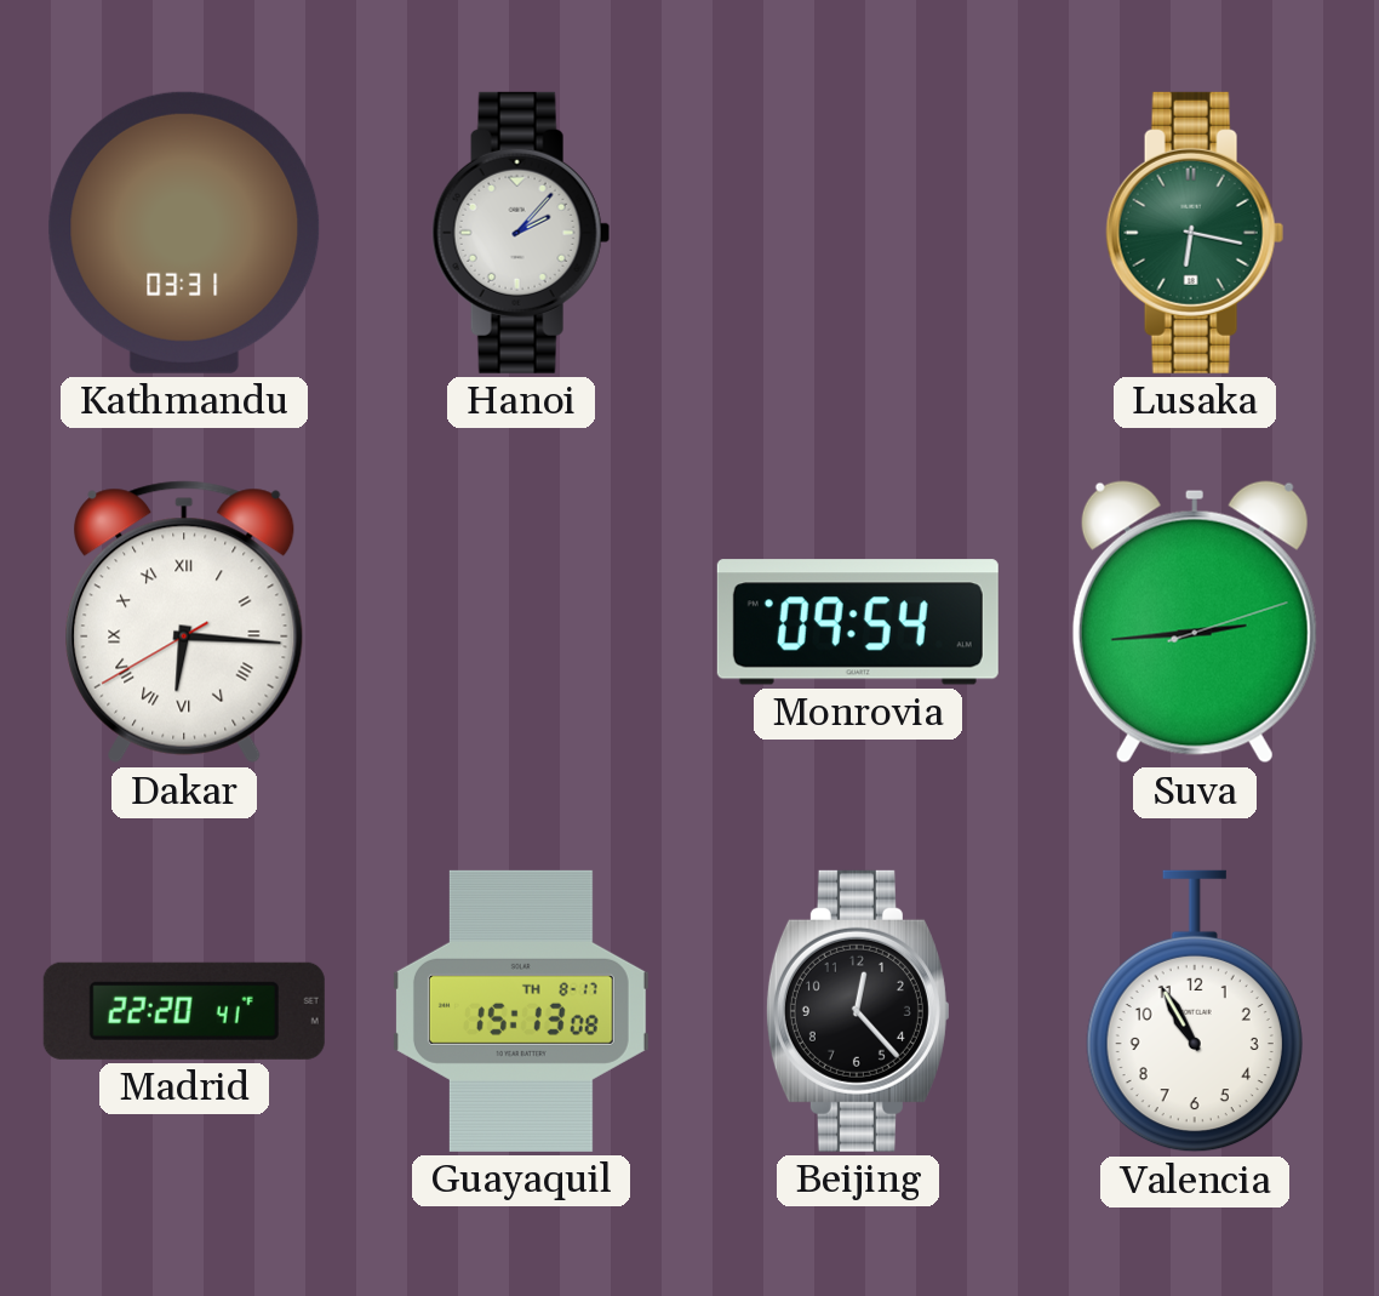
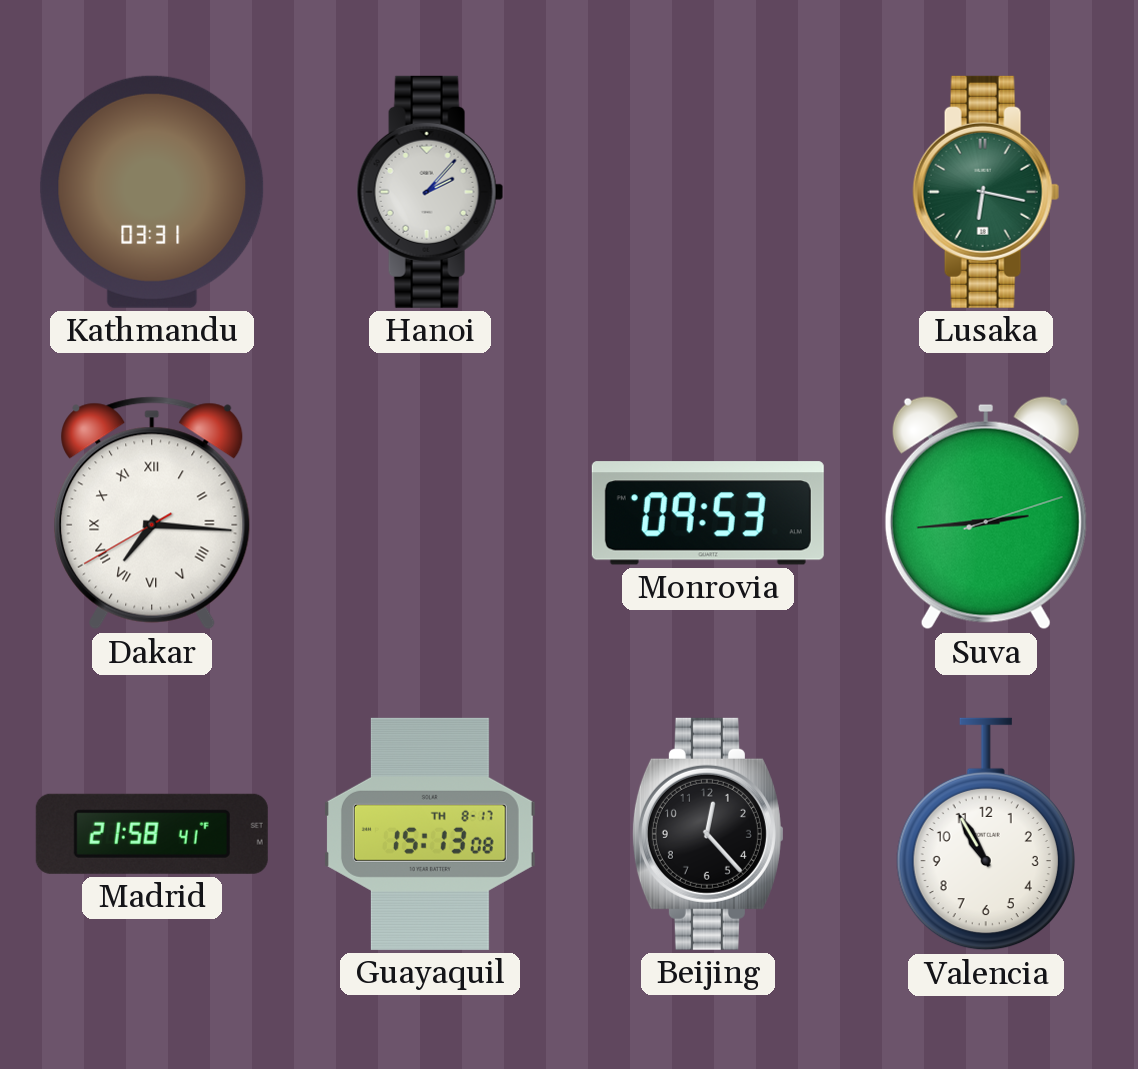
Dakar: 6:15 -> 7:15
Monrovia: 09:54 -> 09:53
Madrid: 22:20 -> 21:58
